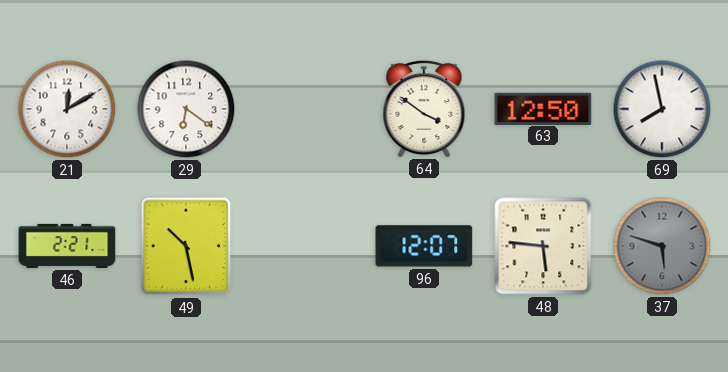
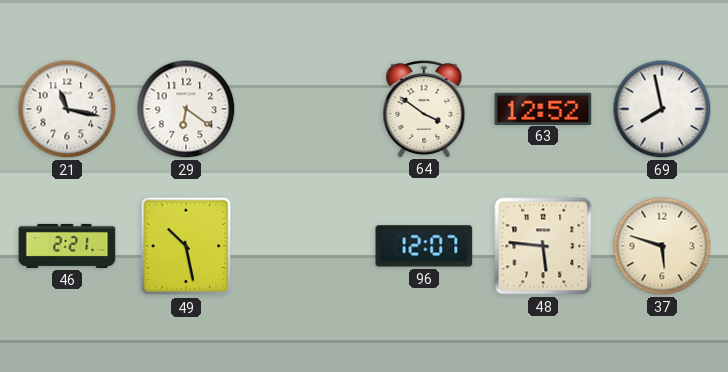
21: 12:10 -> 11:17
63: 12:50 -> 12:52
37 dial: grey -> cream
